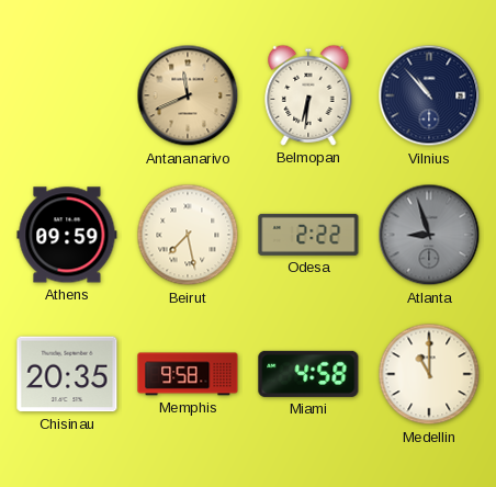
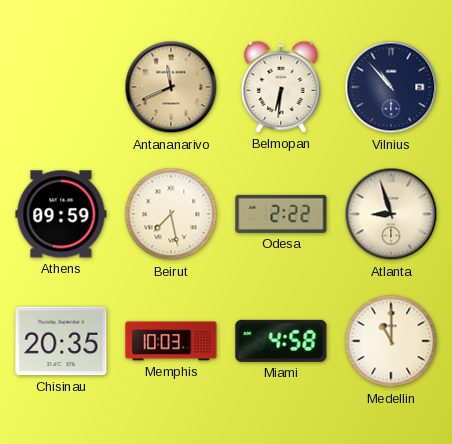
Atlanta dial: grey -> cream
Memphis: 9:58 -> 10:03
